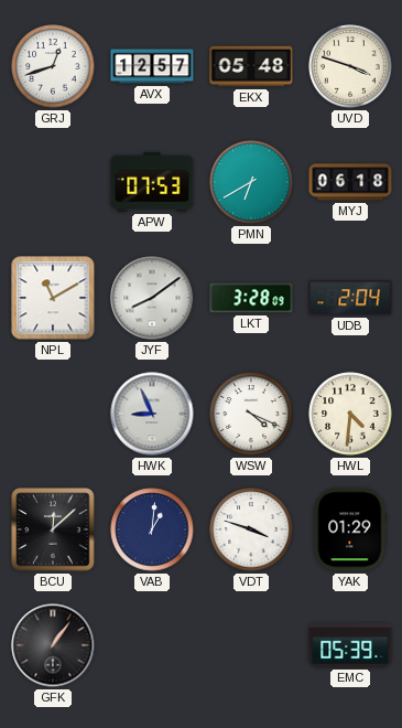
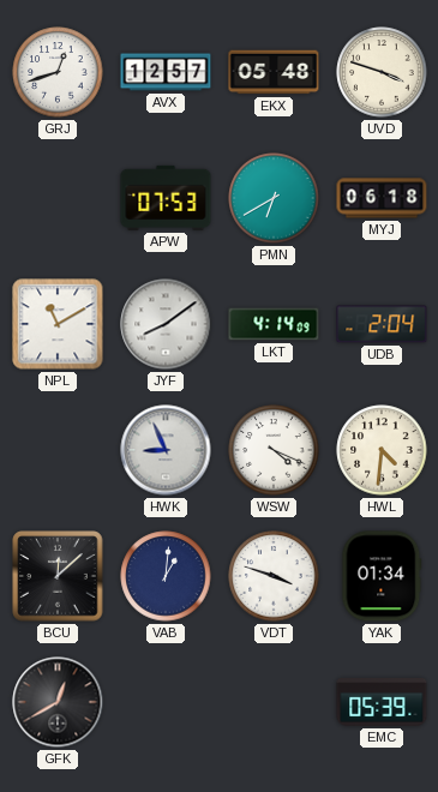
LKT: 3:28 -> 4:14
YAK: 01:29 -> 01:34
GFK: 1:06 -> 12:40
